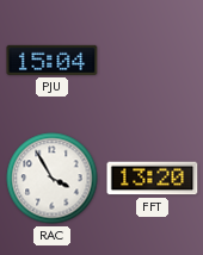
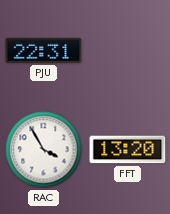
PJU: 15:04 -> 22:31
